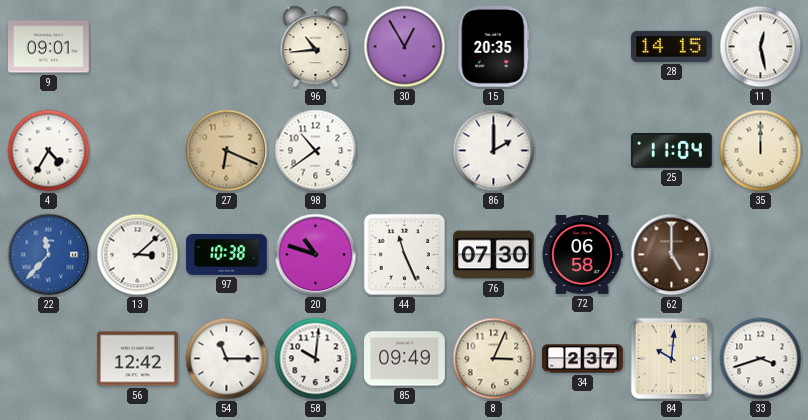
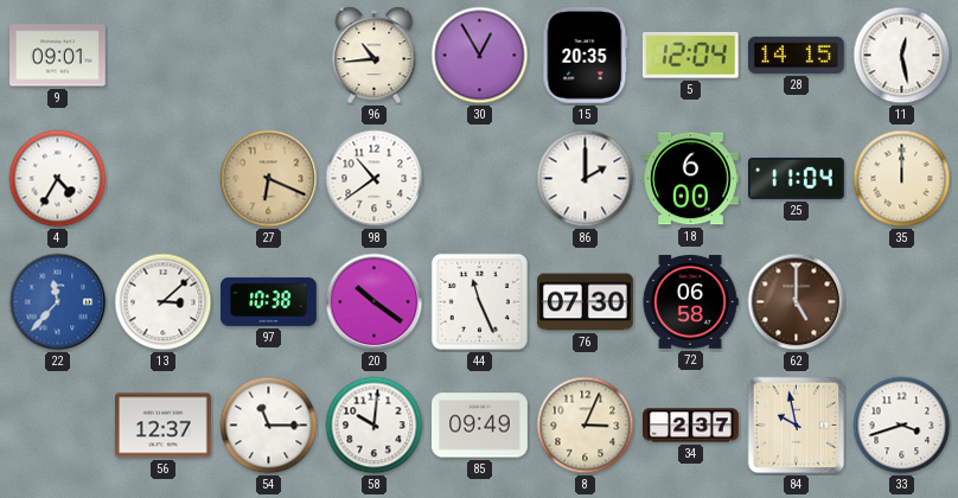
5: none -> 12:04
18: none -> 6:00
20: 10:48 -> 10:21
56: 12:42 -> 12:37
84: 10:01 -> 9:58
